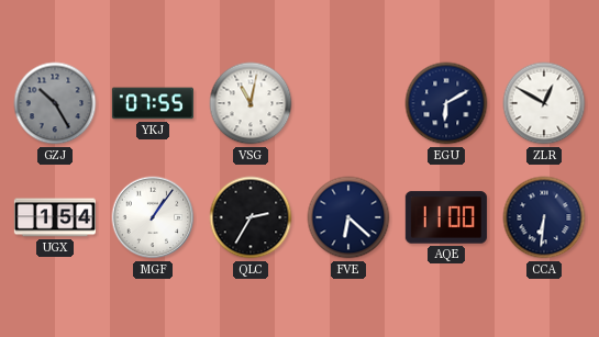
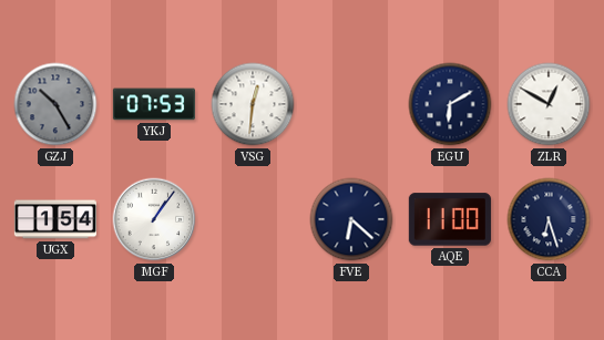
YKJ: 07:55 -> 07:53
VSG: 11:02 -> 12:31
QLC: 2:35 -> none
CCA: 6:31 -> 6:27
